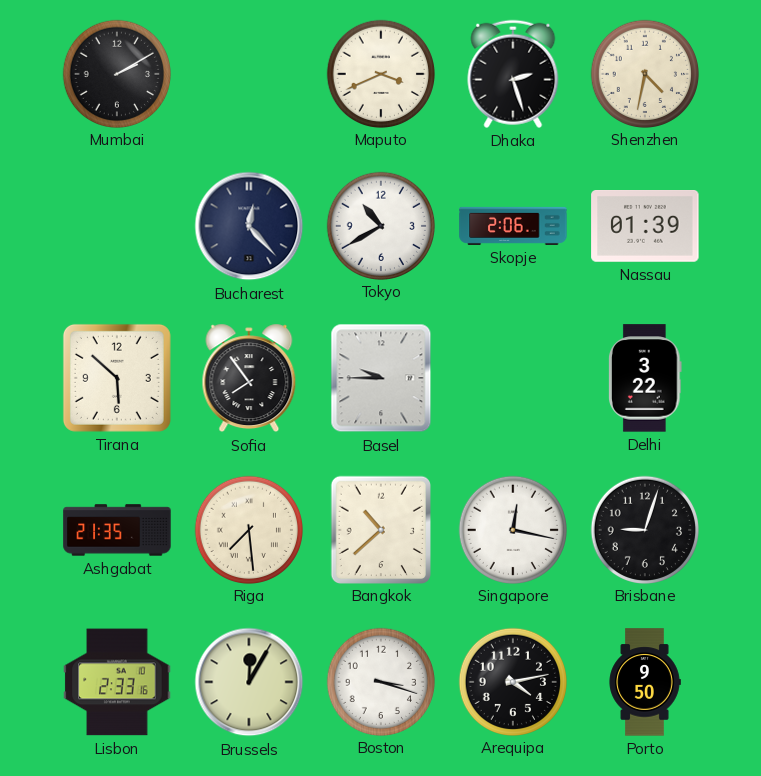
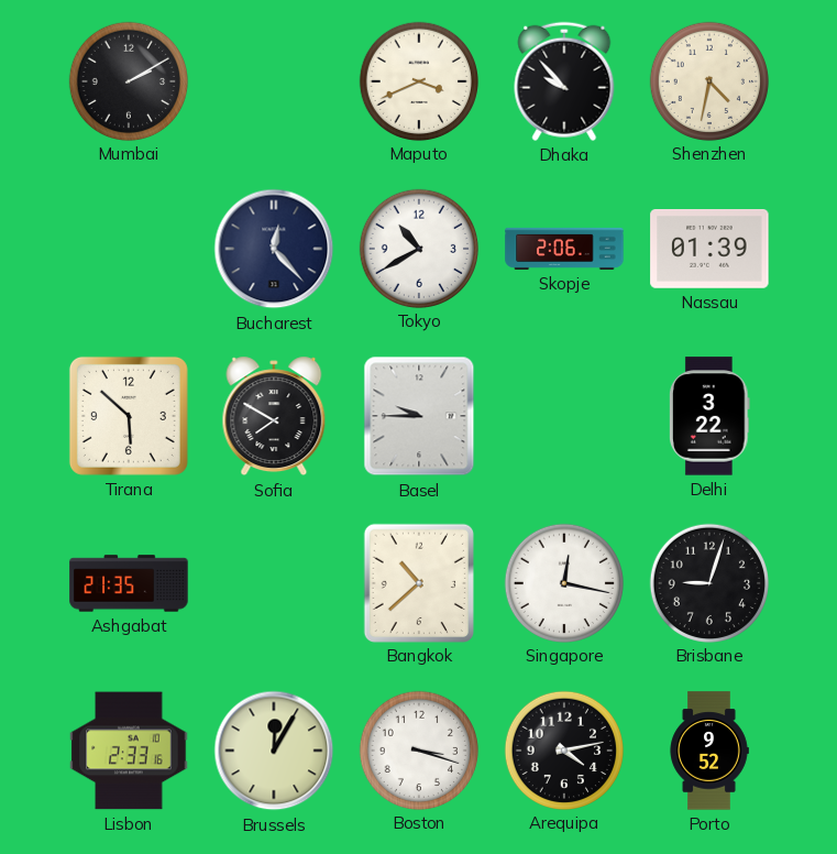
Dhaka: 2:27 -> 9:53
Sofia: 7:54 -> 7:50
Riga: 7:29 -> none
Porto: 9:50 -> 9:52
